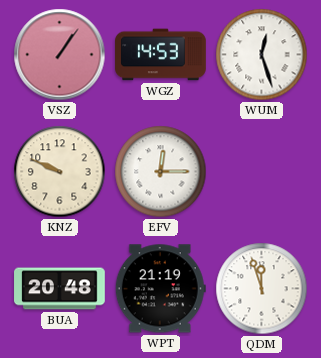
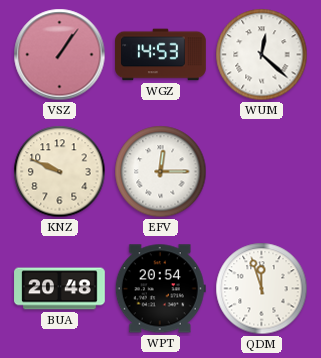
WUM: 12:27 -> 12:22
WPT: 21:19 -> 20:54
